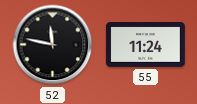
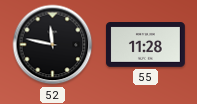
55: 11:24 -> 11:28
